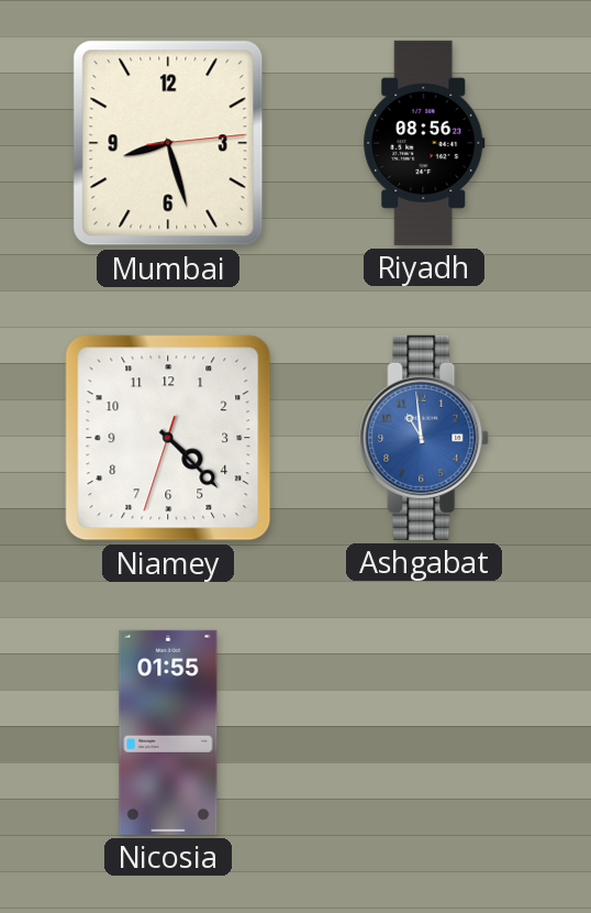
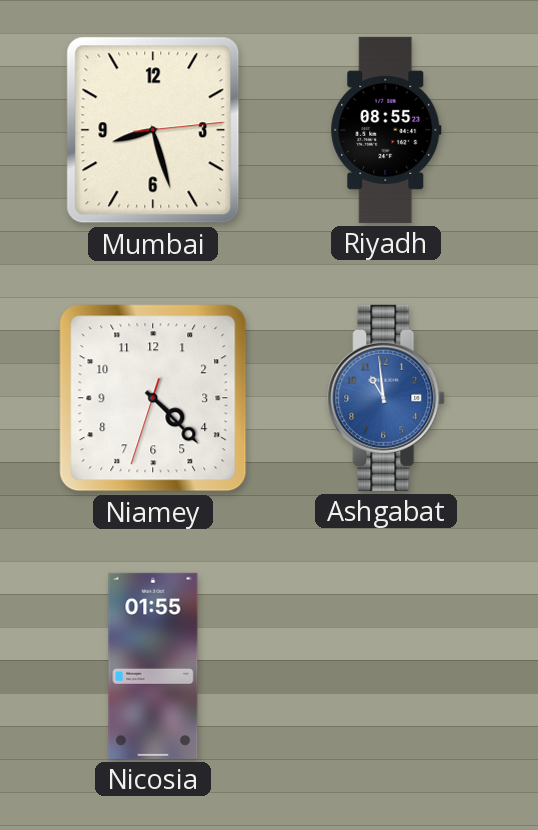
Riyadh: 08:56 -> 08:55
